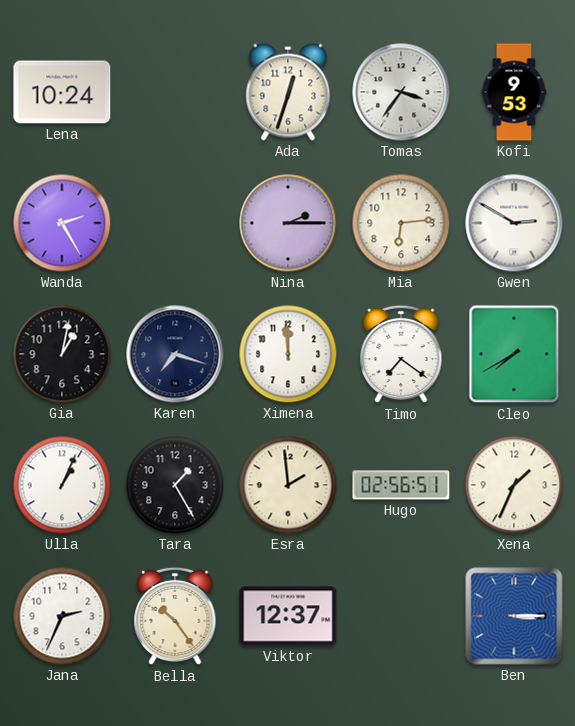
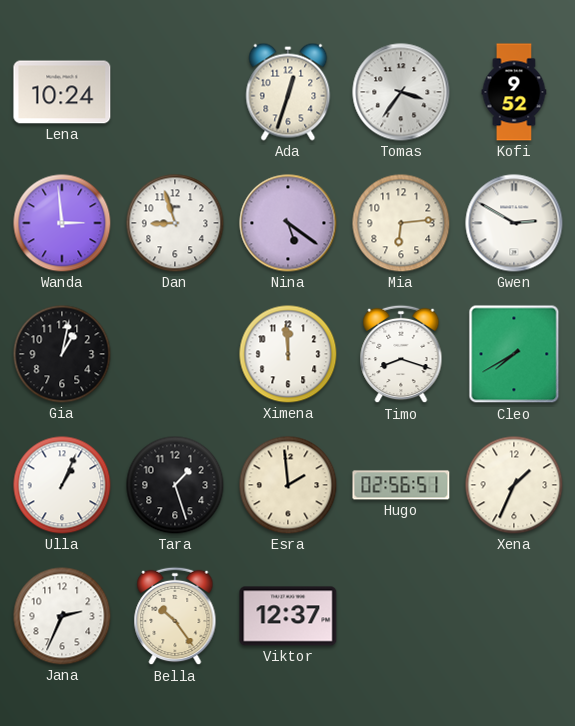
Kofi: 9:53 -> 9:52
Wanda: 2:25 -> 2:59
Dan: none -> 8:57
Nina: 2:15 -> 5:21
Karen: 7:18 -> none
Timo: 7:21 -> 8:18
Tara: 1:25 -> 1:27
Ben: 3:15 -> none
